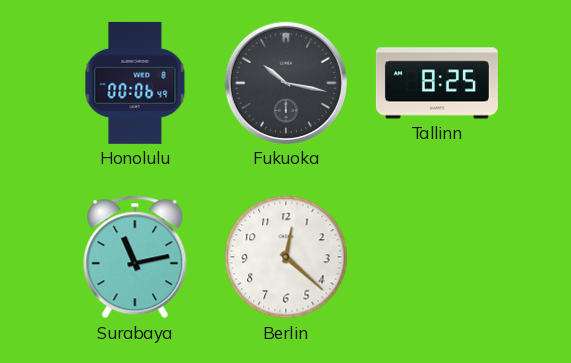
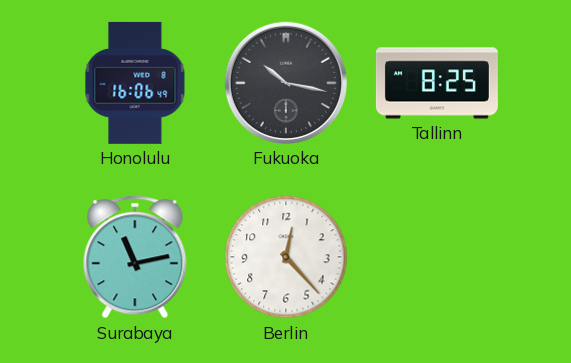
Honolulu: 00:06 -> 16:06
Berlin: 12:22 -> 12:23
